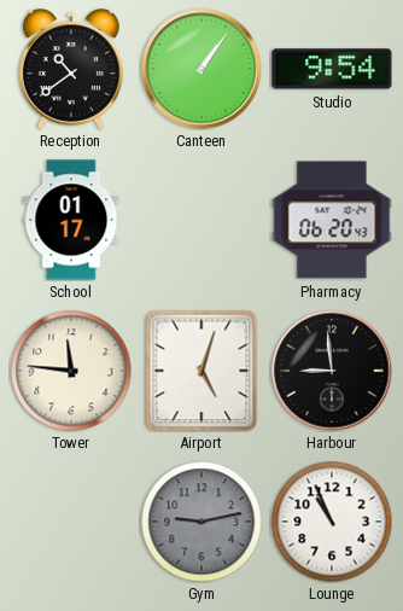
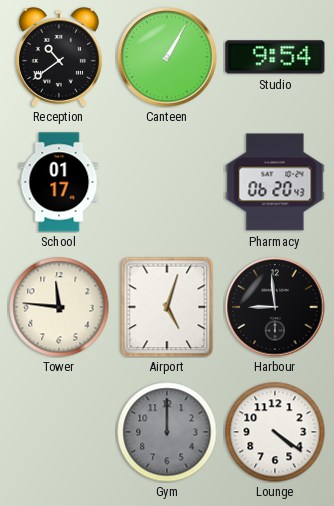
Canteen: 1:06 -> 1:05
Gym: 9:13 -> 12:00
Lounge: 10:56 -> 4:21
